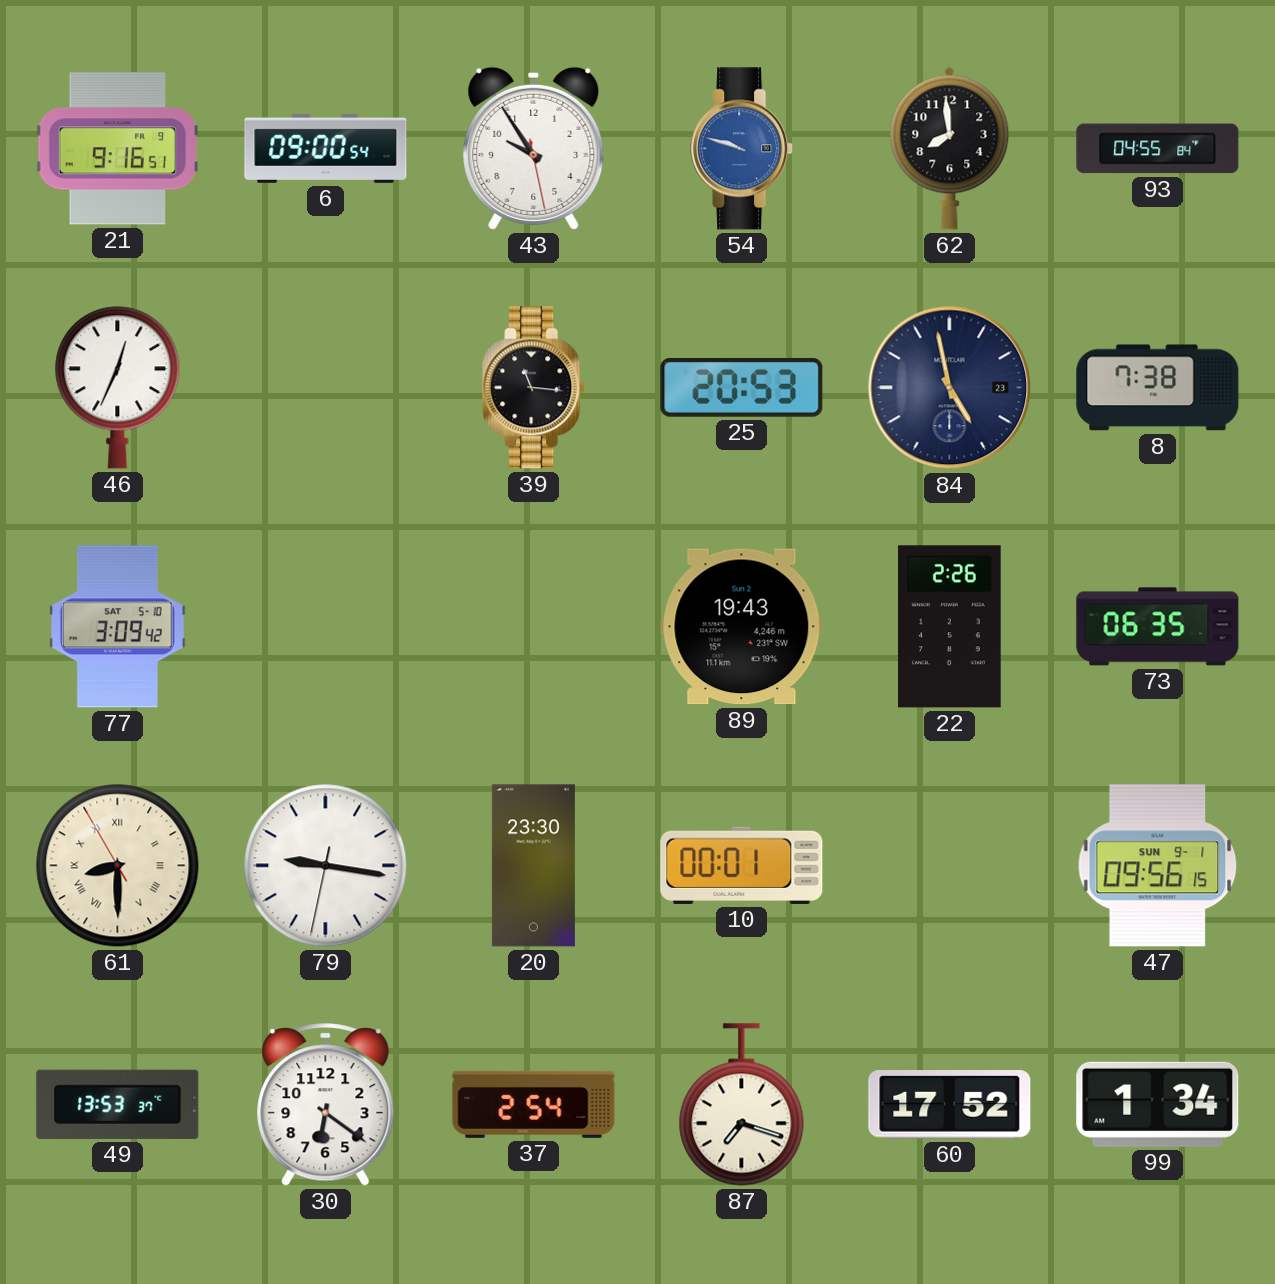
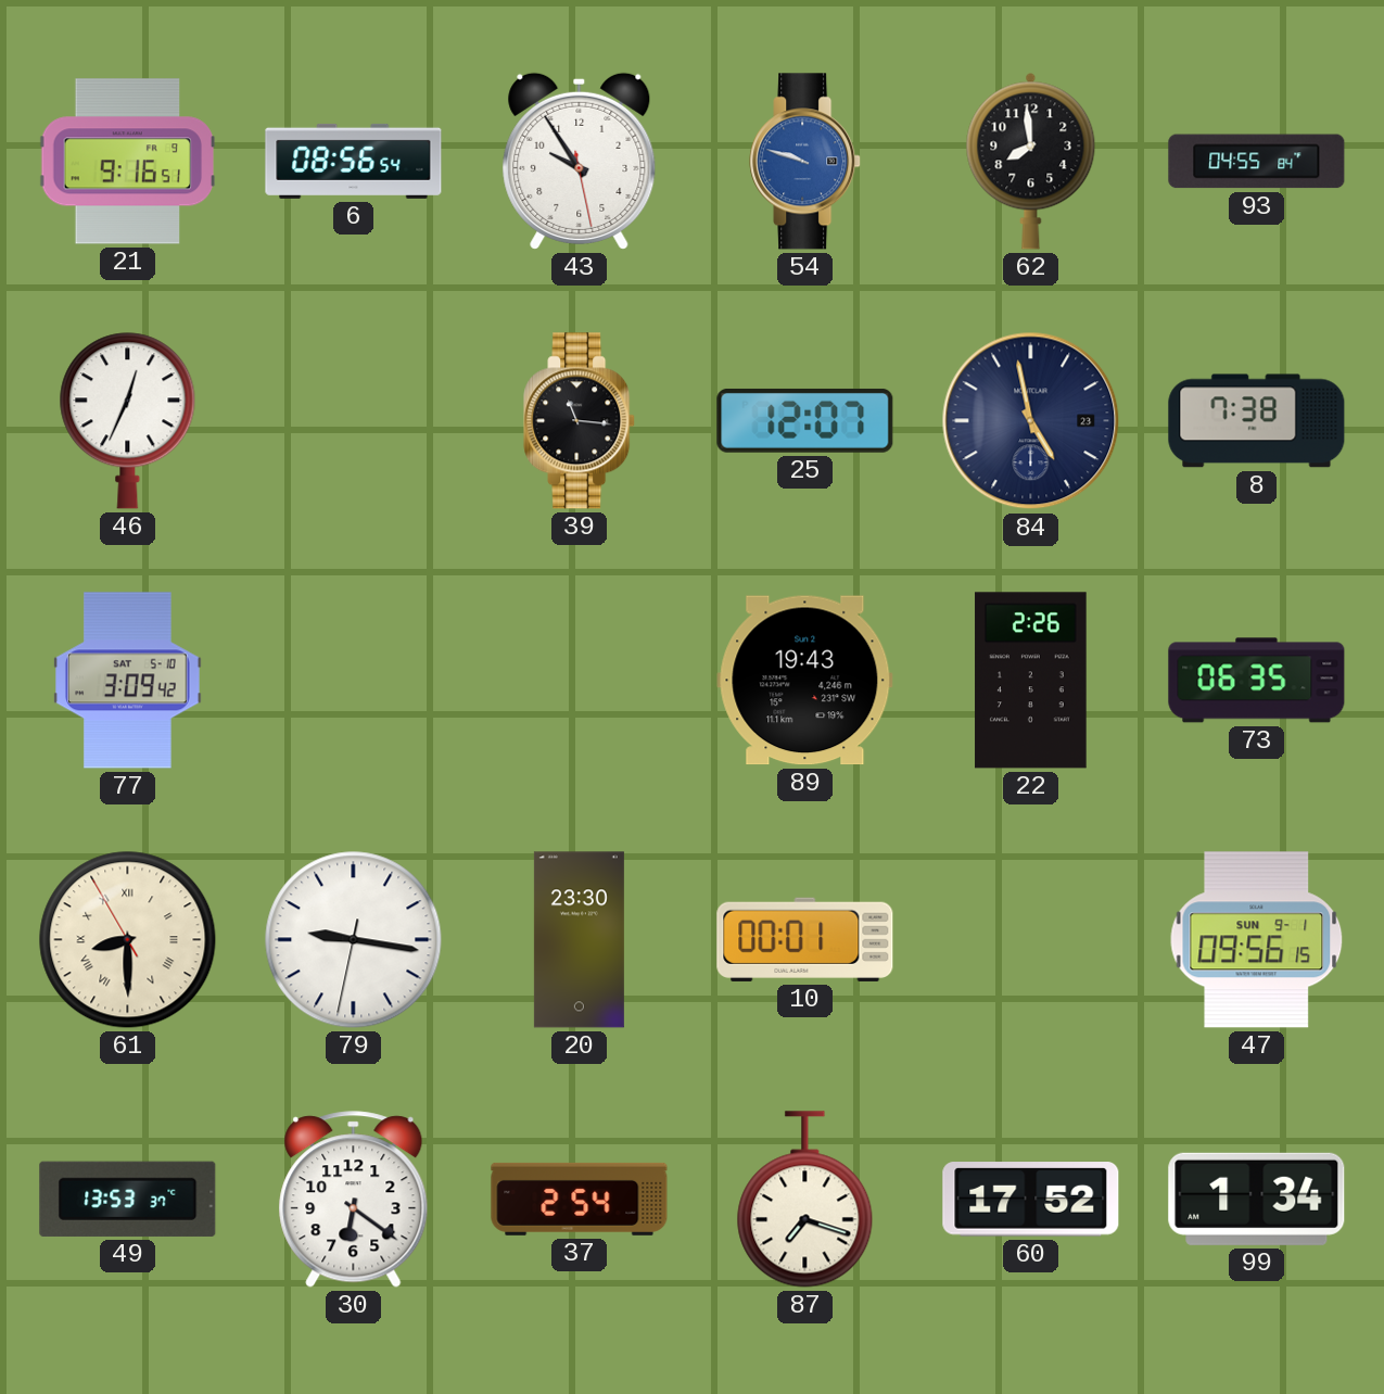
6: 09:00 -> 08:56
25: 20:53 -> 12:07
